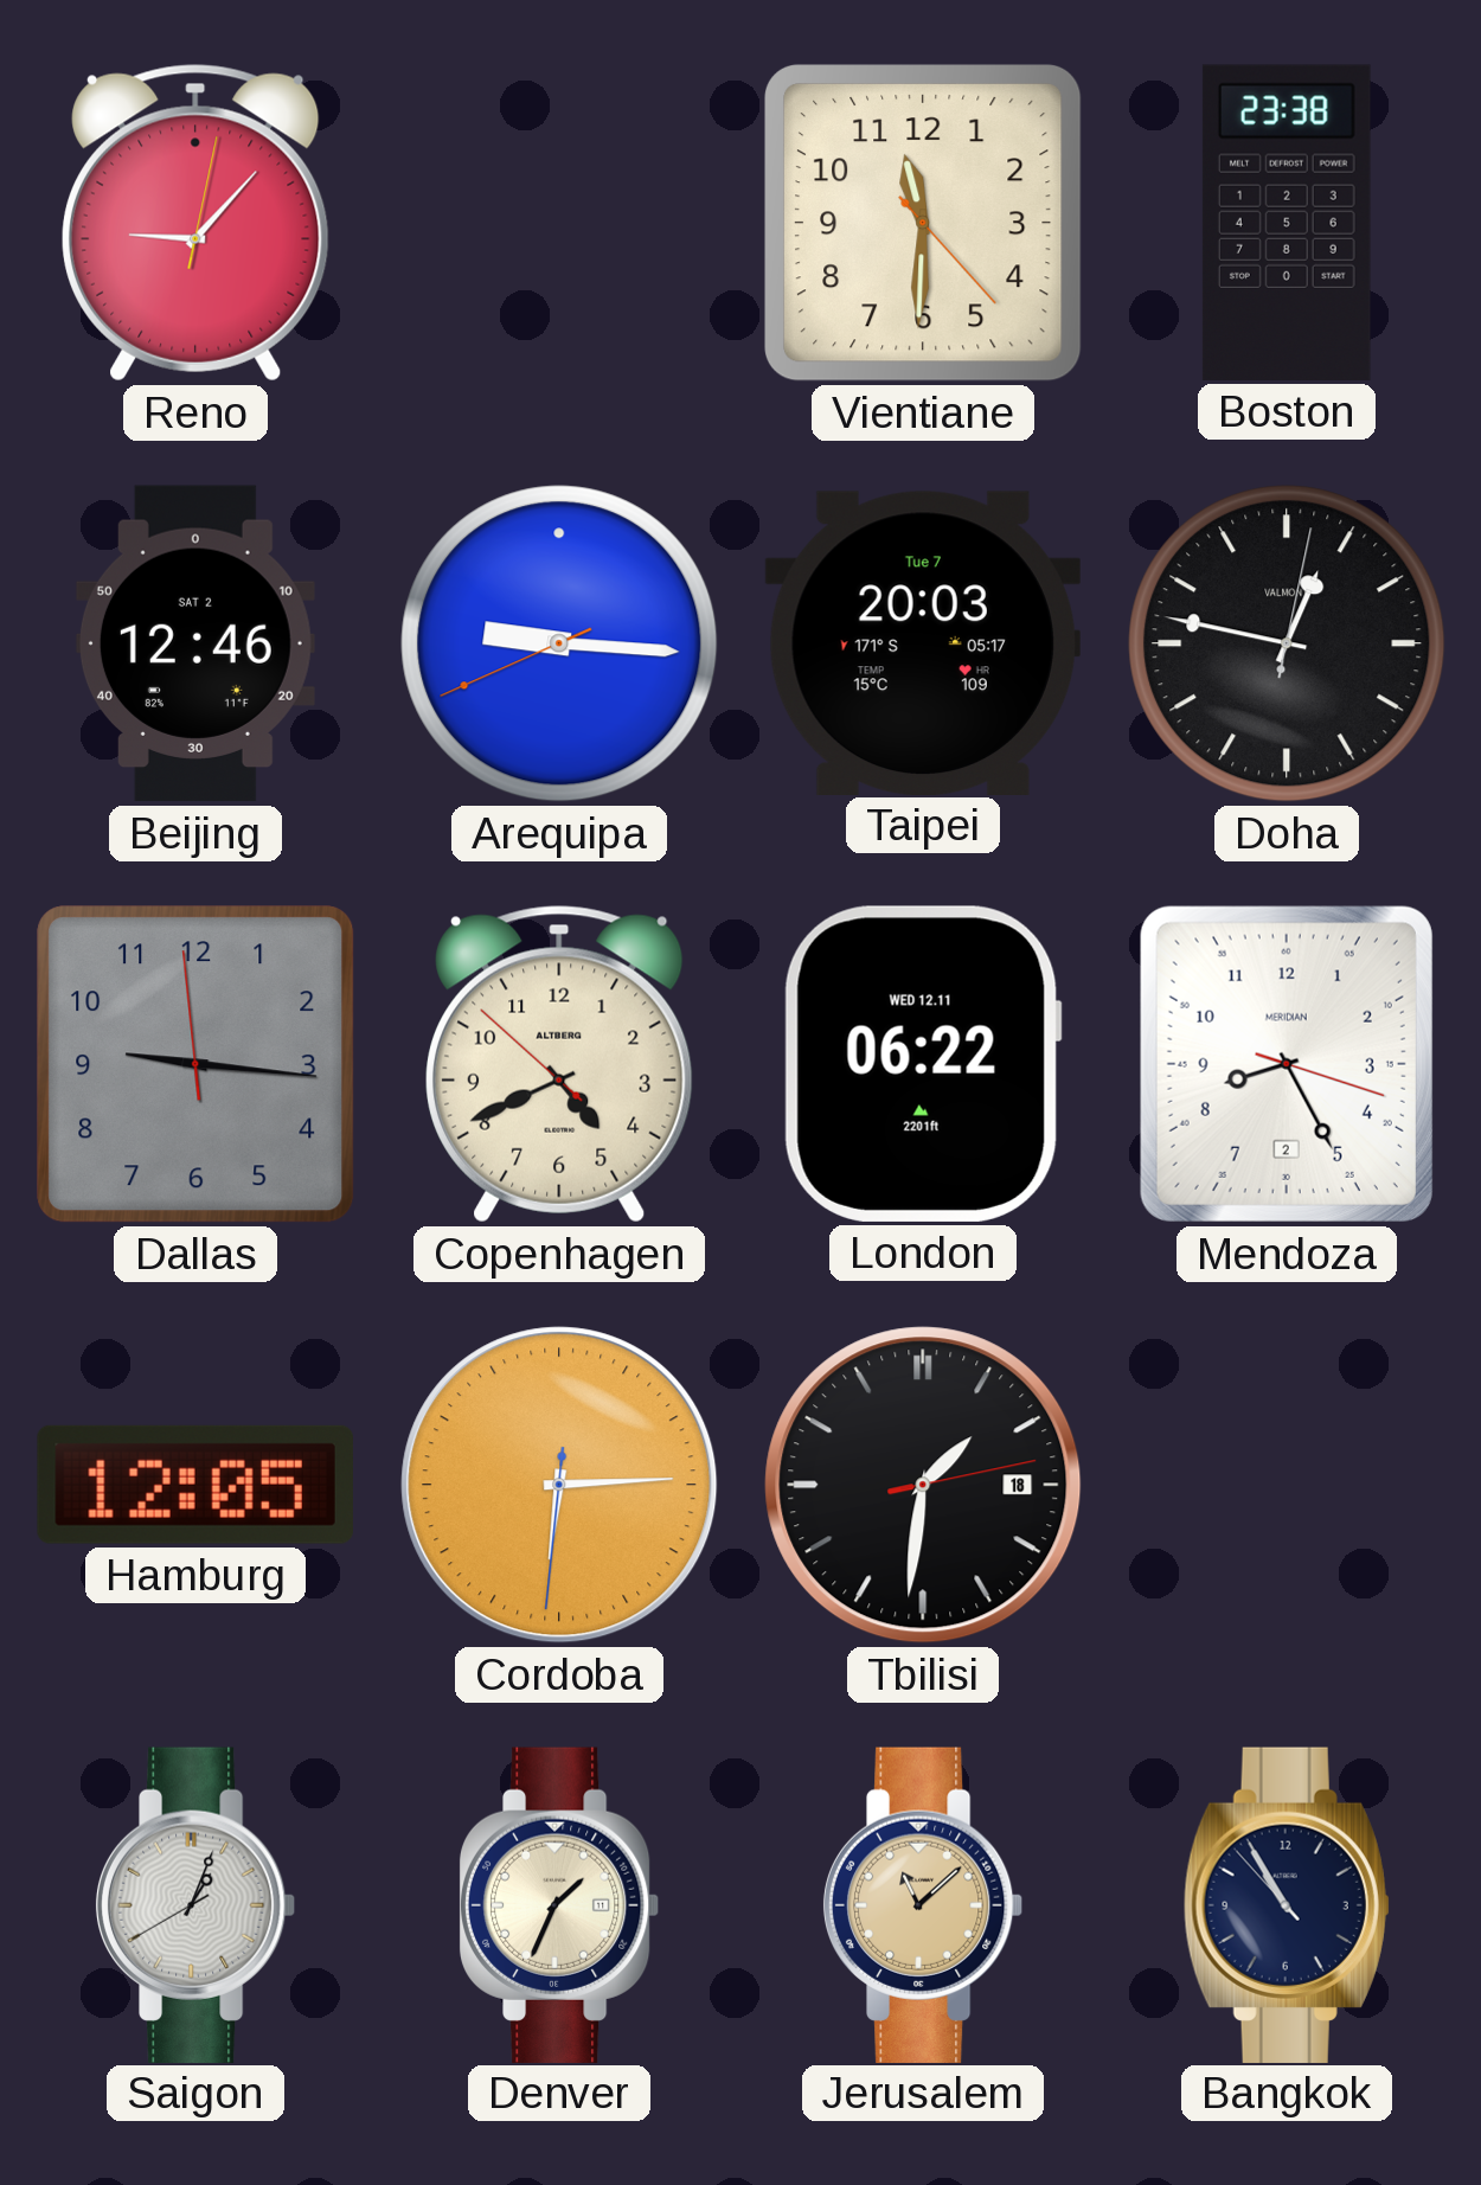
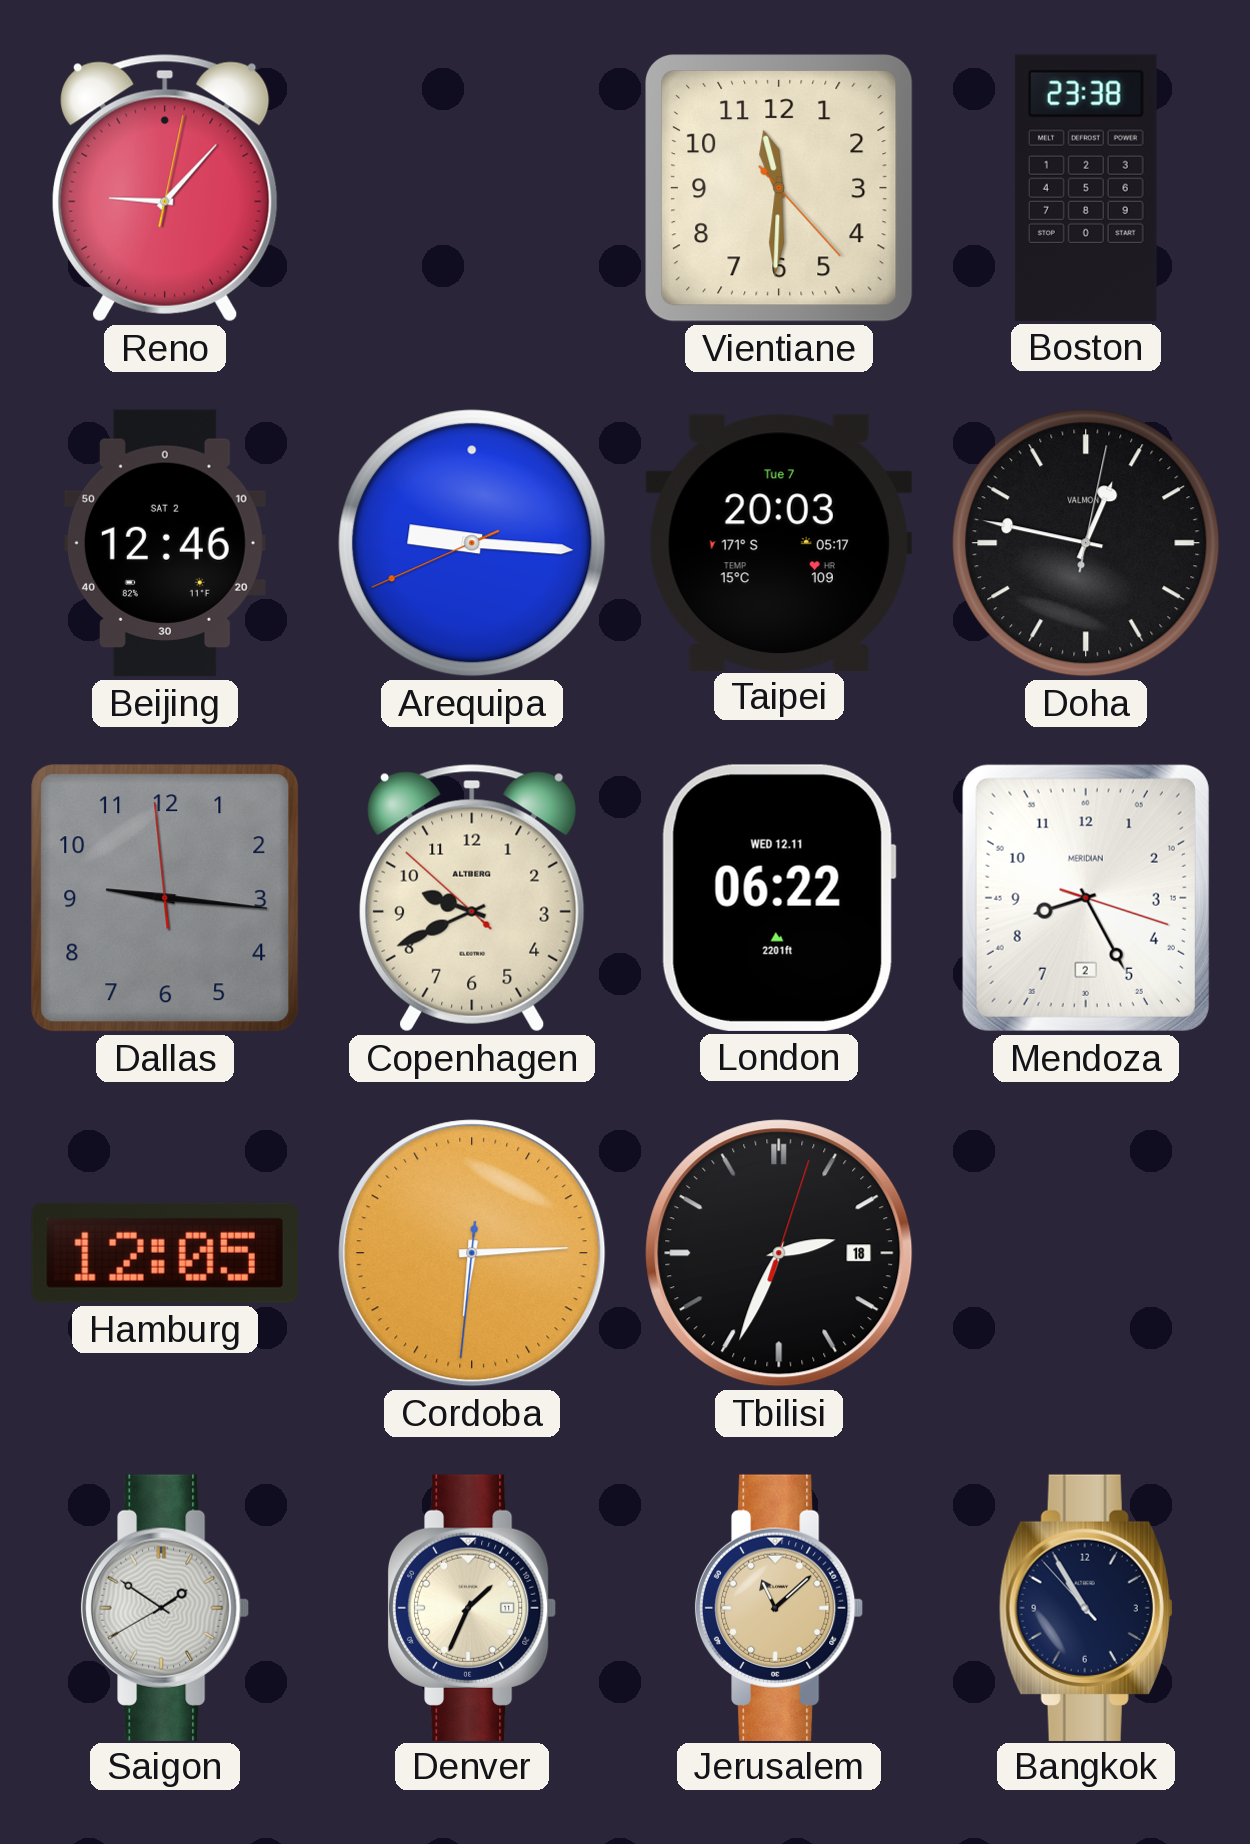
Copenhagen: 4:40 -> 9:40
Tbilisi: 1:31 -> 2:34
Saigon: 1:03 -> 1:50
